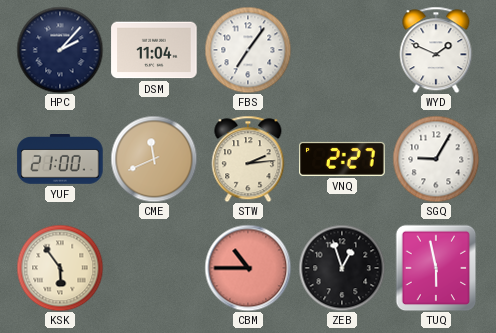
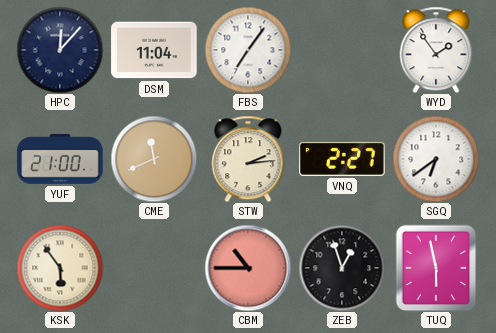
HPC: 2:07 -> 12:07
WYD: 1:49 -> 1:54
SGQ: 9:05 -> 6:39
